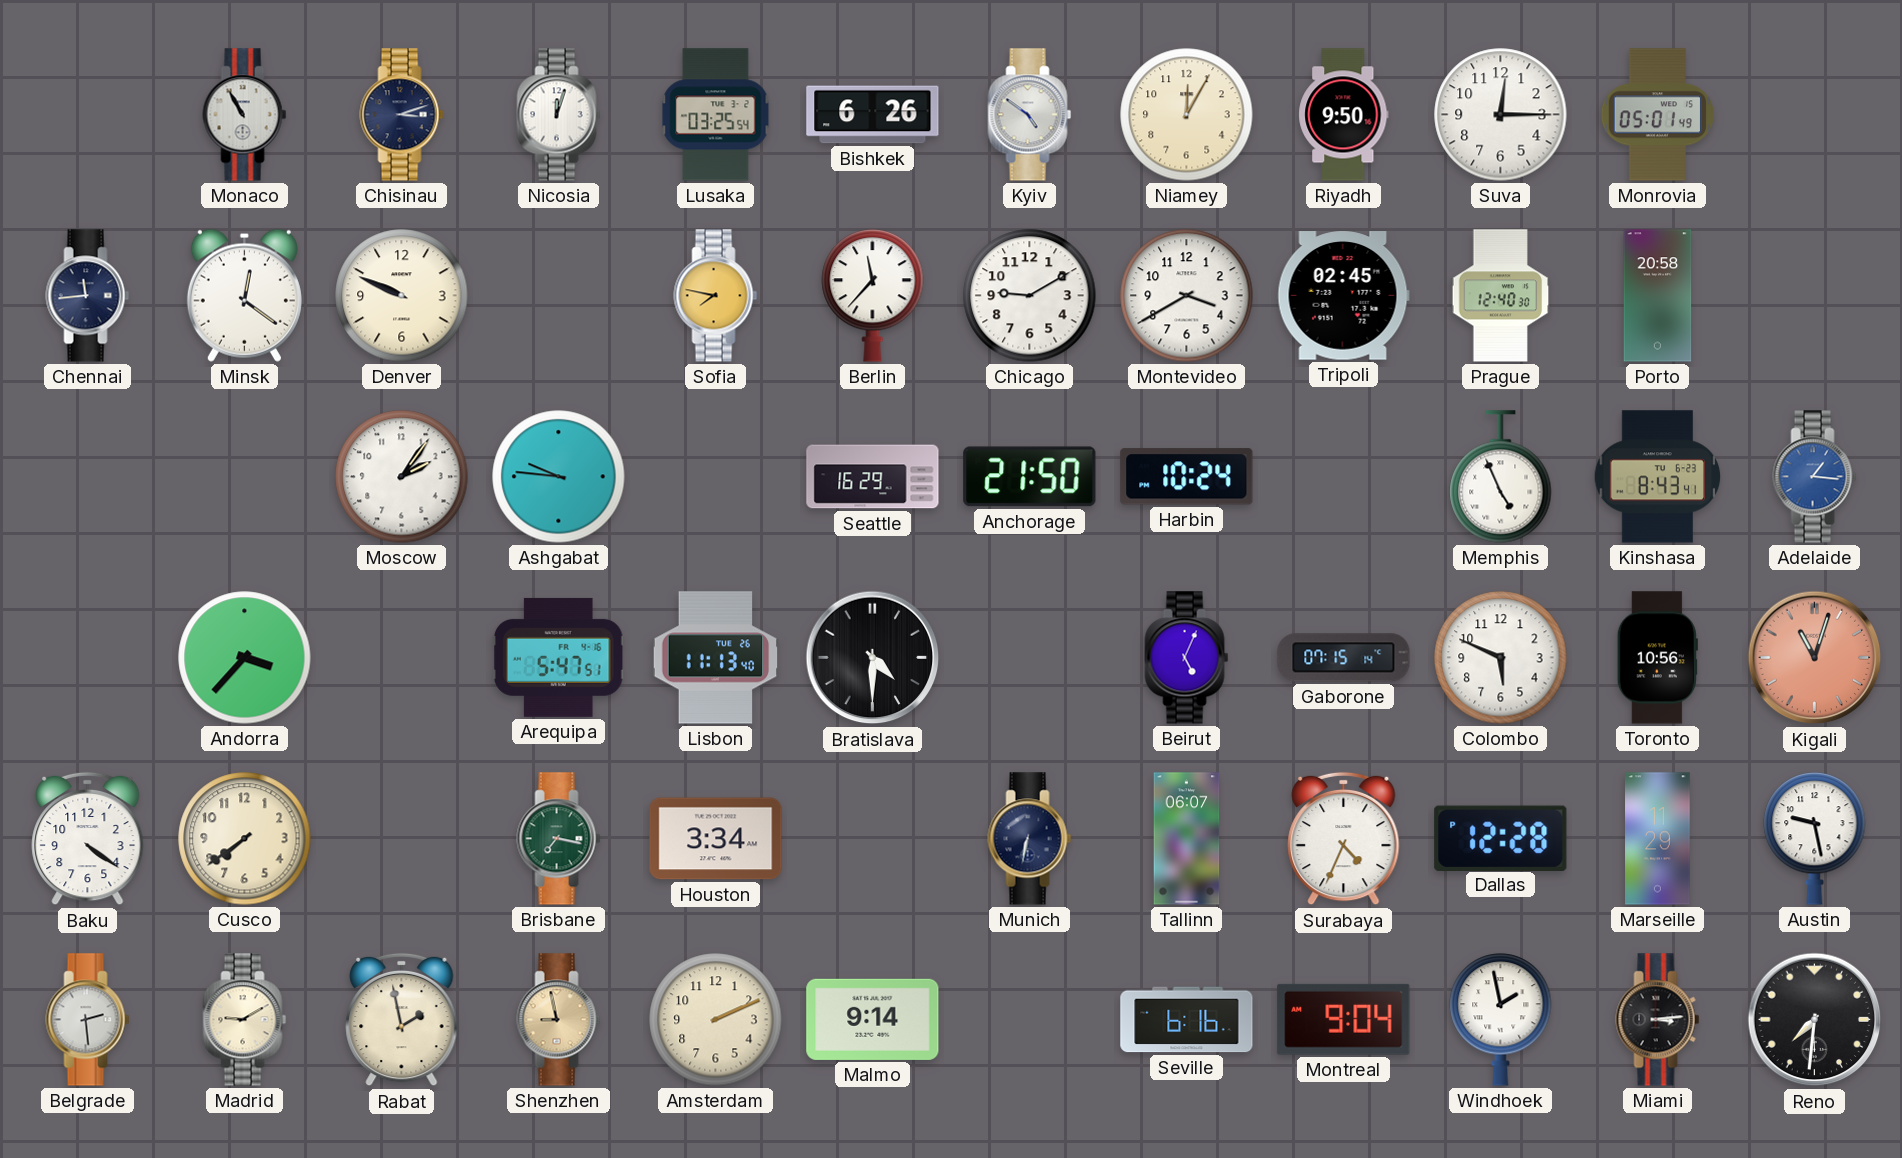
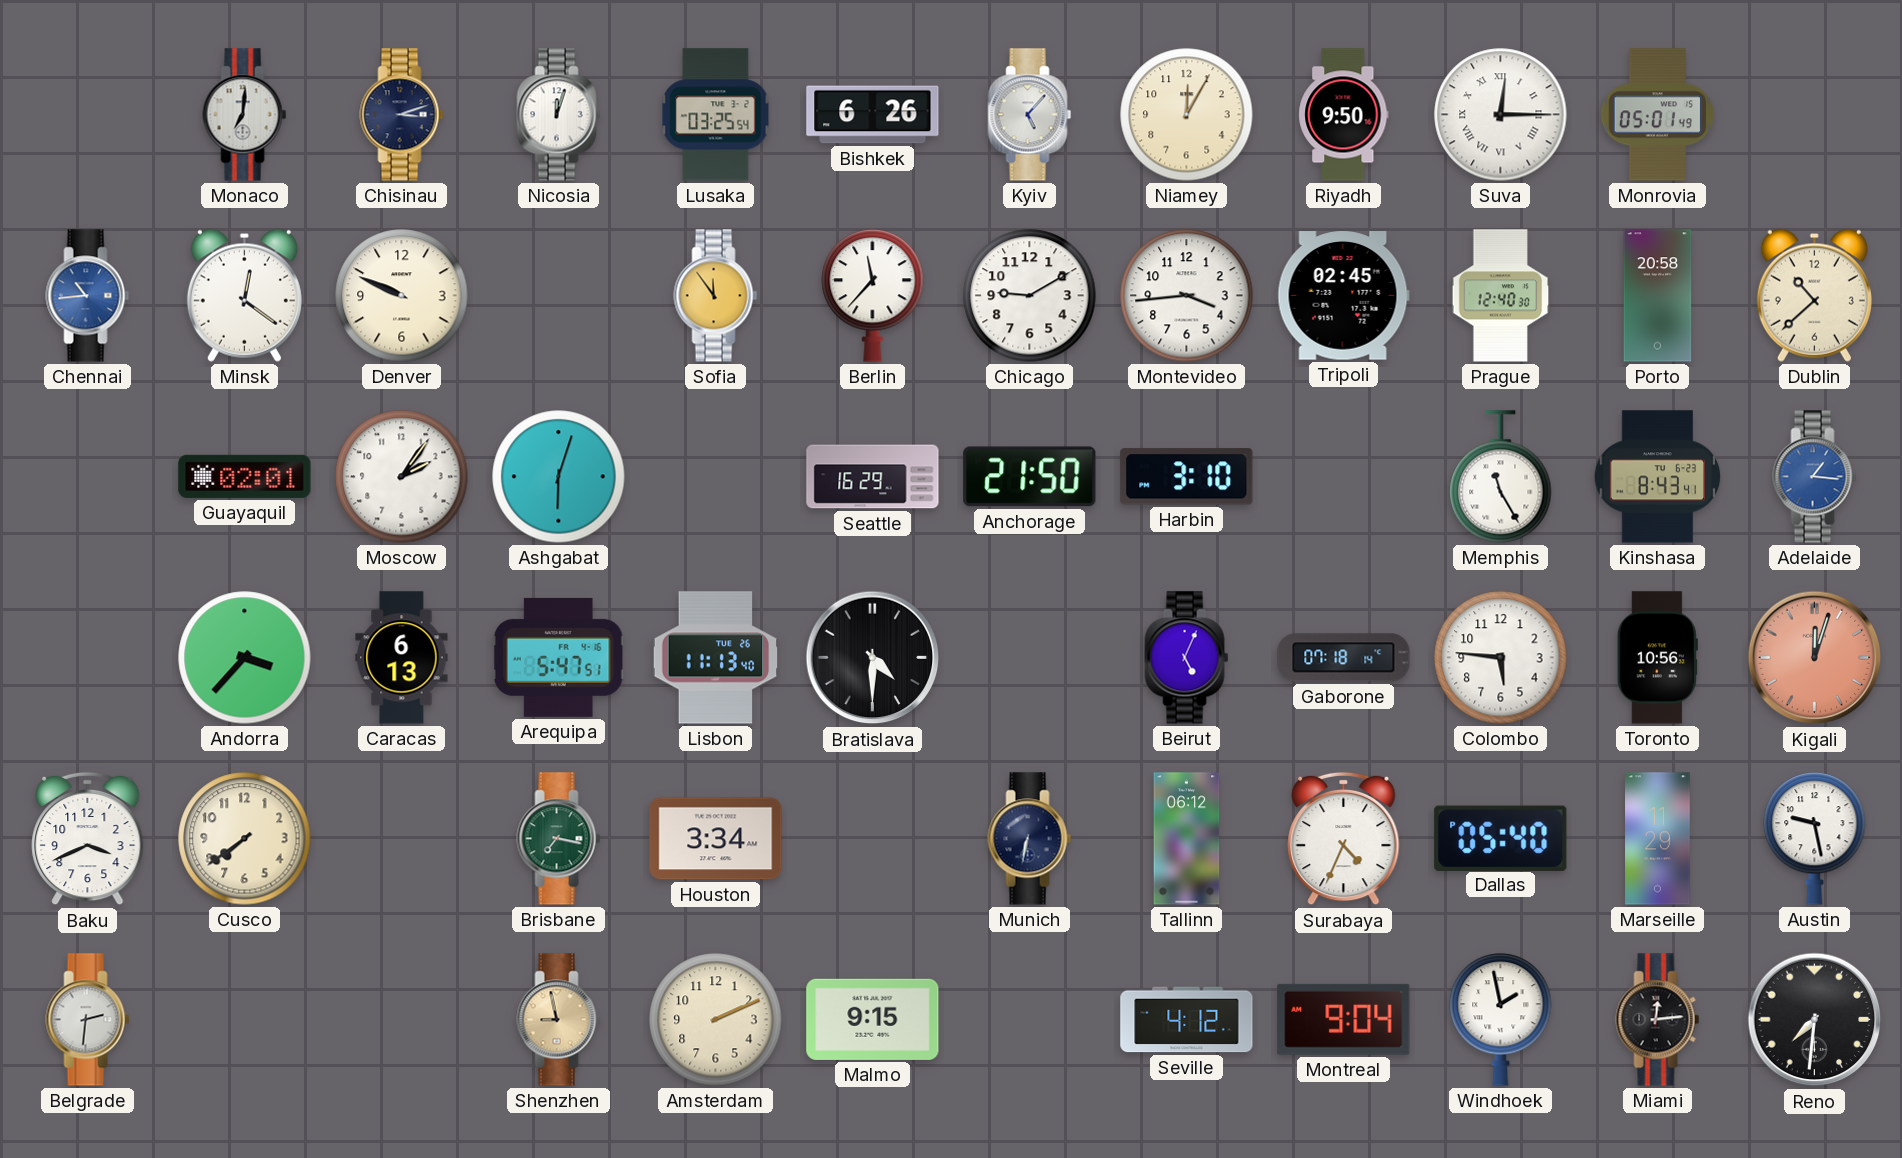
Monaco: 10:55 -> 7:01
Kyiv: 4:51 -> 5:07
Suva numerals: Arabic -> Roman
Chennai: 11:44 -> 10:44
Chennai dial: navy -> blue
Sofia: 7:47 -> 11:54
Montevideo: 3:40 -> 3:44
Dublin: none -> 10:38
Guayaquil: none -> 02:01
Ashgabat: 9:46 -> 6:03
Harbin: 10:24 -> 3:10
Memphis: 4:56 -> 11:25
Caracas: none -> 6:13
Gaborone: 07:15 -> 07:18
Colombo: 5:49 -> 5:46
Kigali: 11:03 -> 12:03
Baku: 4:21 -> 3:41
Tallinn: 06:07 -> 06:12
Dallas: 12:28 -> 05:40
Belgrade: 2:29 -> 2:31
Madrid: 9:10 -> none
Rabat: 1:58 -> none
Malmo: 9:14 -> 9:15
Seville: 6:16 -> 4:12
Miami: 3:14 -> 12:14
